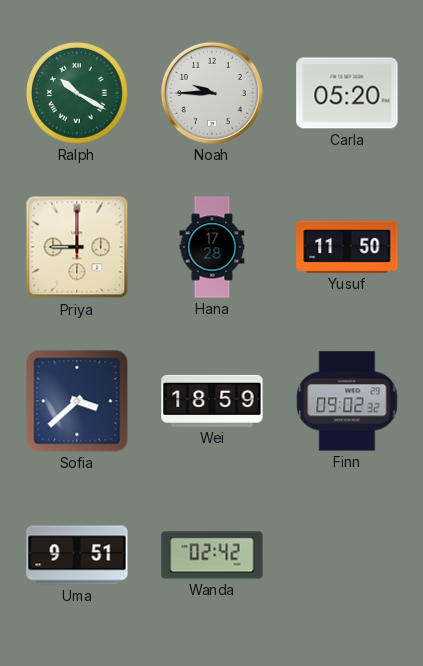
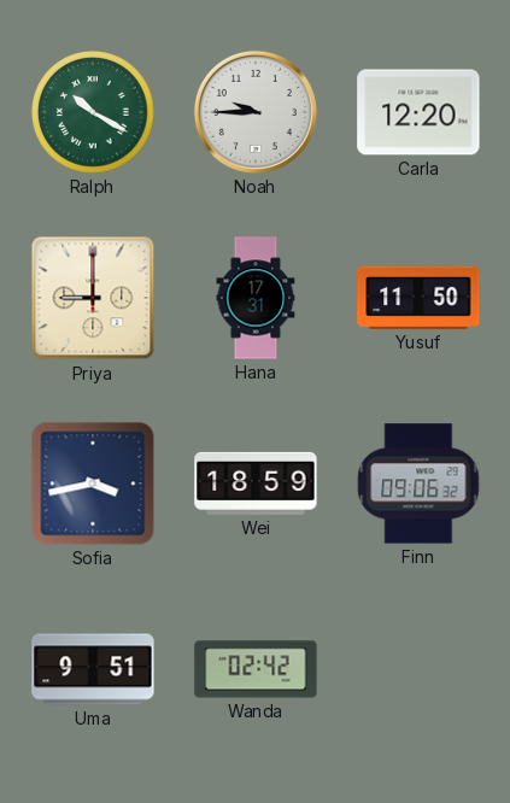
Carla: 05:20 -> 12:20
Hana: 17:28 -> 17:31
Sofia: 3:38 -> 3:43
Finn: 09:02 -> 09:06
